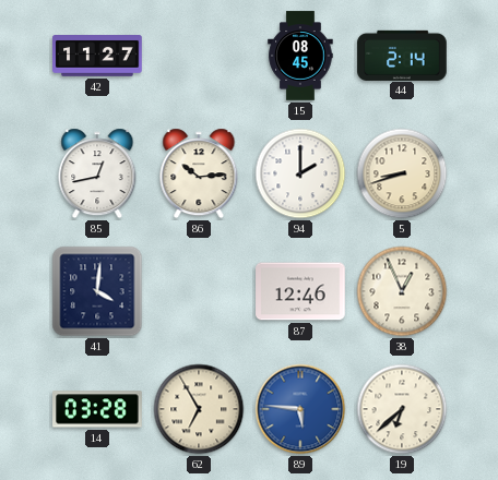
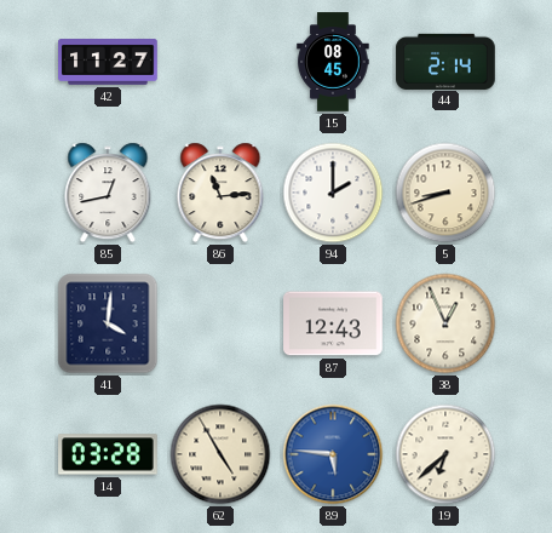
86: 10:14 -> 11:14
87: 12:46 -> 12:43
62: 6:55 -> 4:55
